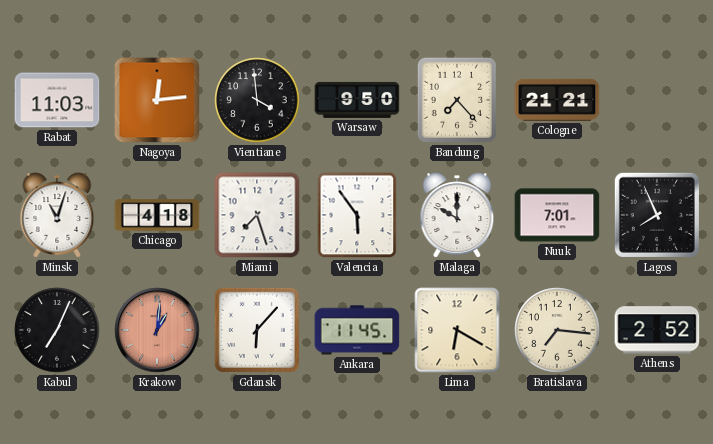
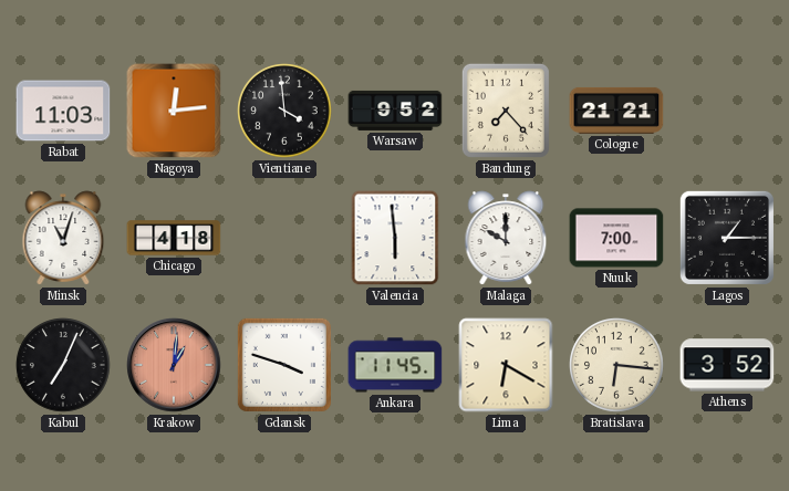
Warsaw: 9:50 -> 9:52
Miami: 7:27 -> none
Valencia: 5:54 -> 5:59
Nuuk: 7:01 -> 7:00
Lagos: 7:56 -> 1:15
Gdansk: 6:07 -> 3:48
Bratislava: 7:16 -> 6:16
Athens: 2:52 -> 3:52
